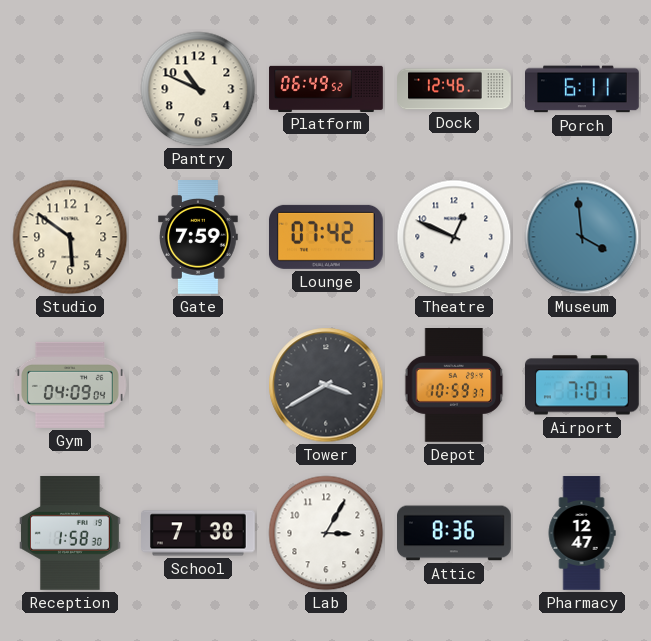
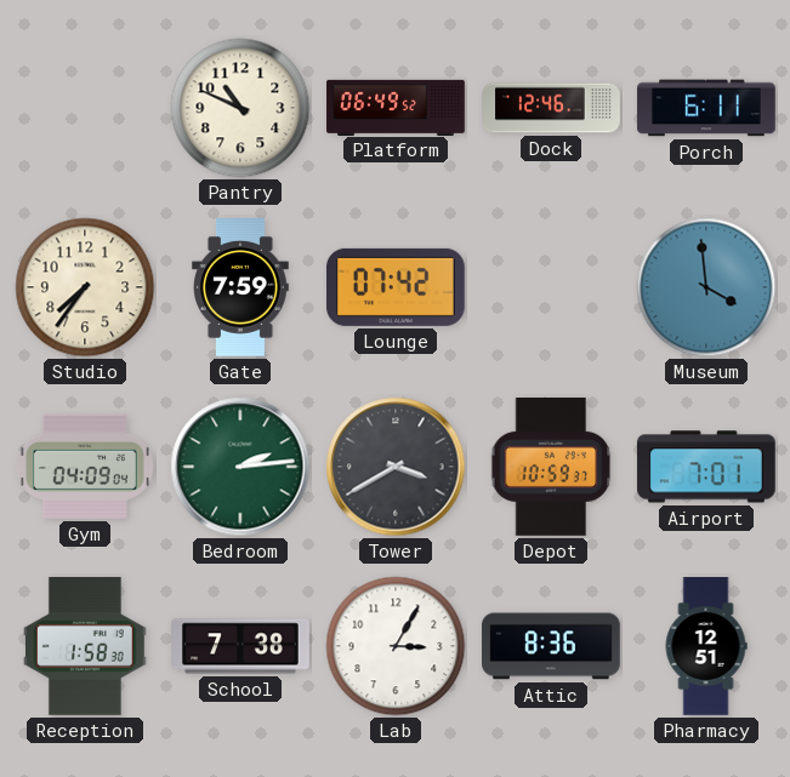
Studio: 5:51 -> 7:36
Theatre: 12:49 -> none
Bedroom: none -> 2:14
Pharmacy: 12:47 -> 12:51
